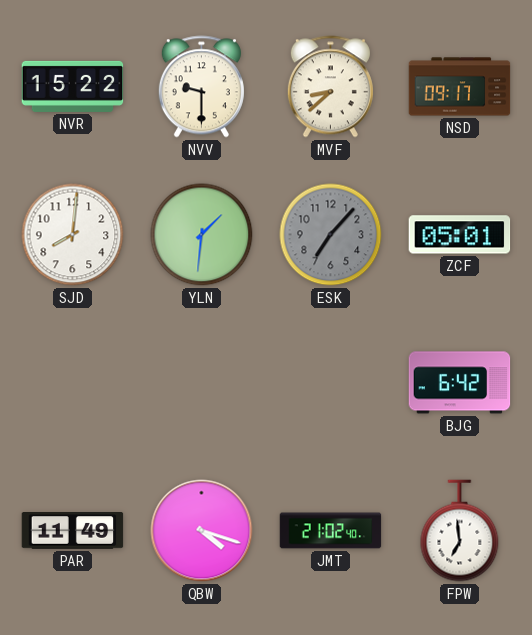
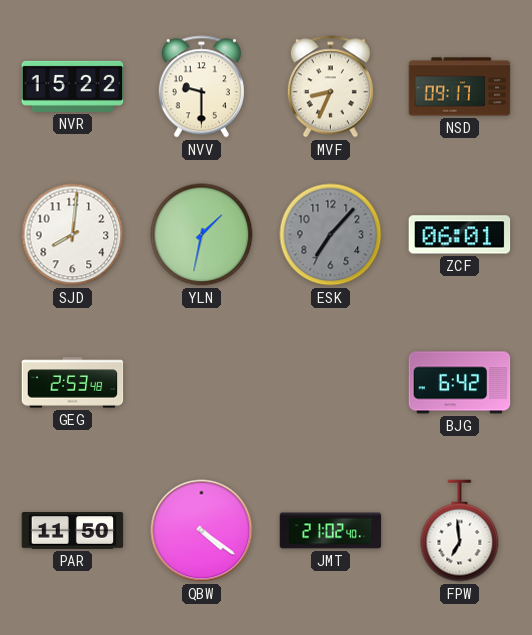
MVF: 8:38 -> 8:34
YLN: 1:31 -> 1:32
ZCF: 05:01 -> 06:01
GEG: none -> 2:53
PAR: 11:49 -> 11:50
QBW: 4:18 -> 4:21
